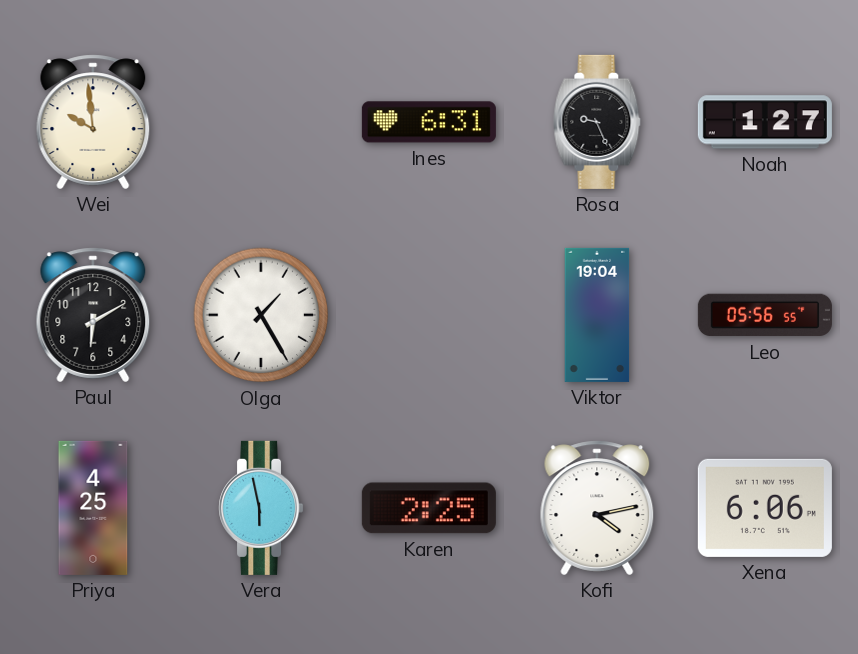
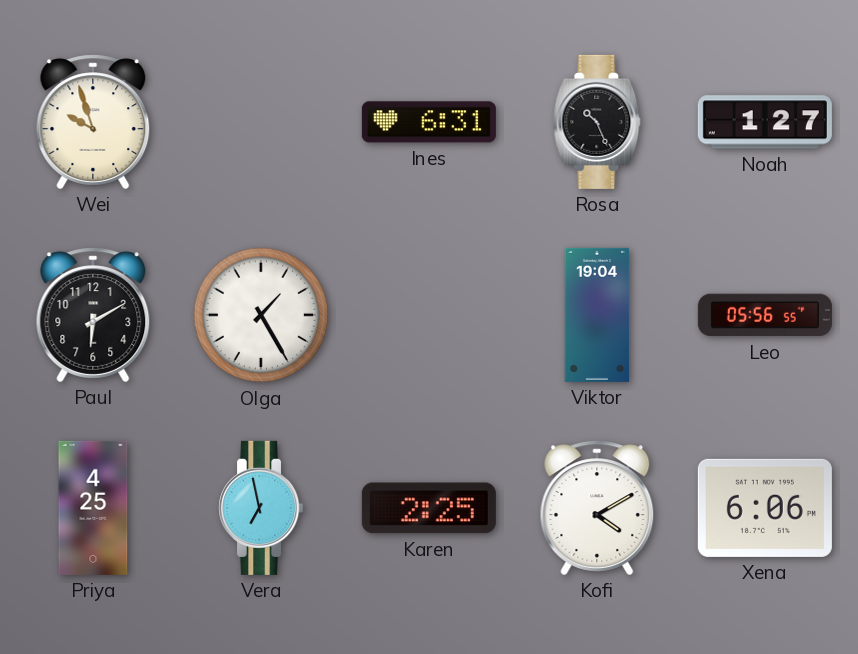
Wei: 9:59 -> 9:57
Rosa: 9:26 -> 10:26
Vera: 5:58 -> 6:58
Kofi: 4:13 -> 4:10
